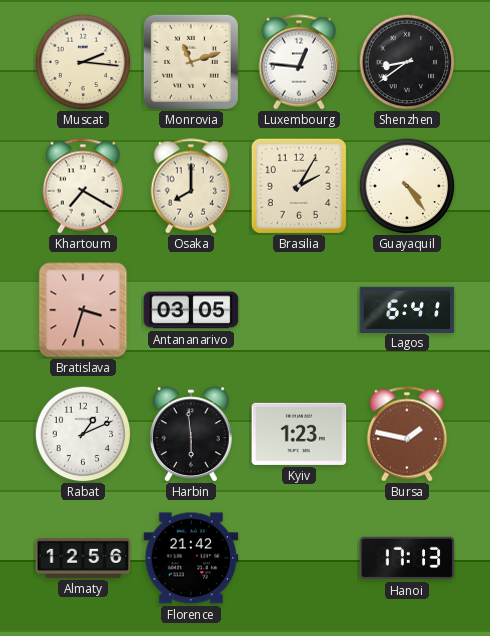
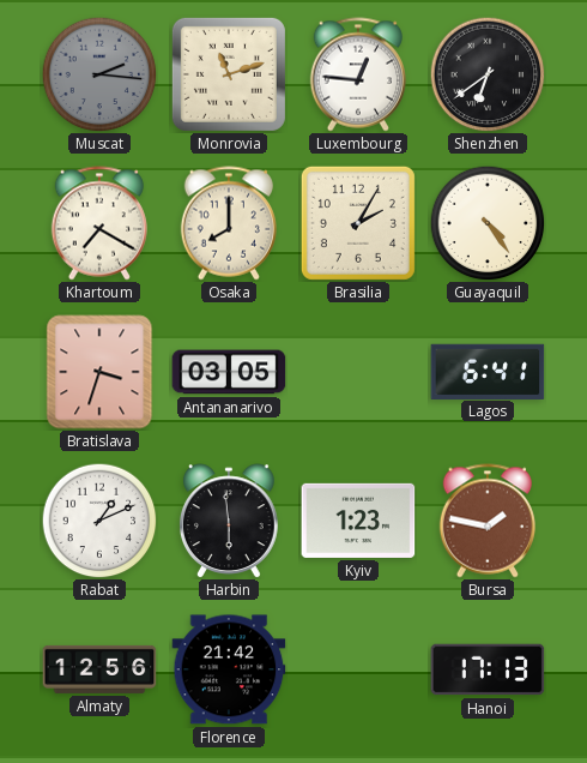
Muscat dial: cream -> grey
Shenzhen: 8:39 -> 6:39
